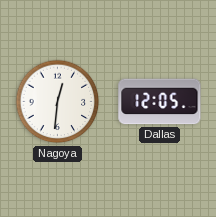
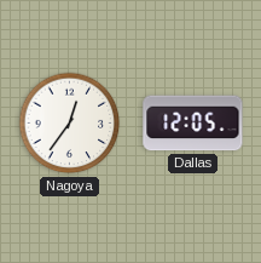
Nagoya: 12:31 -> 12:36
